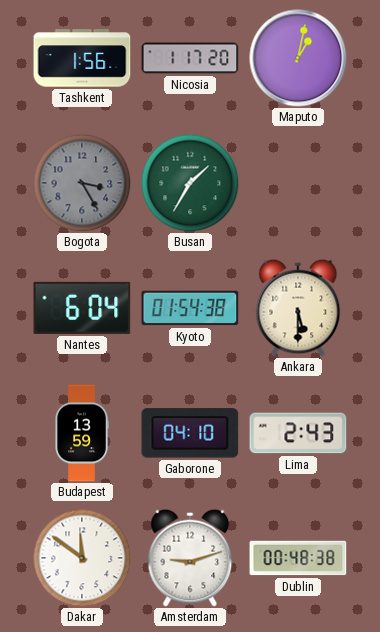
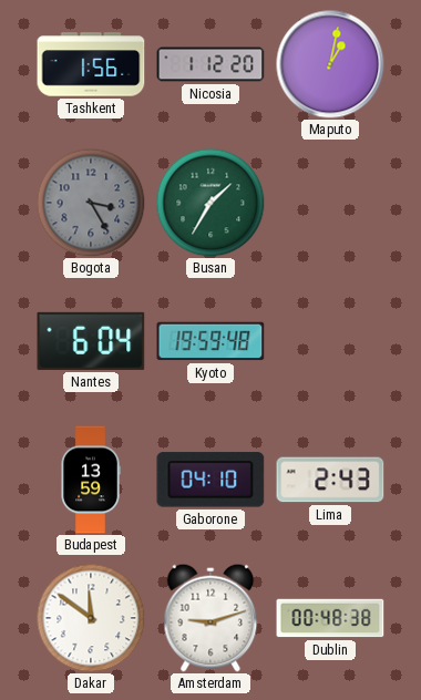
Nicosia: 1:17 -> 1:12
Kyoto: 01:54 -> 19:59
Ankara: 5:30 -> none
